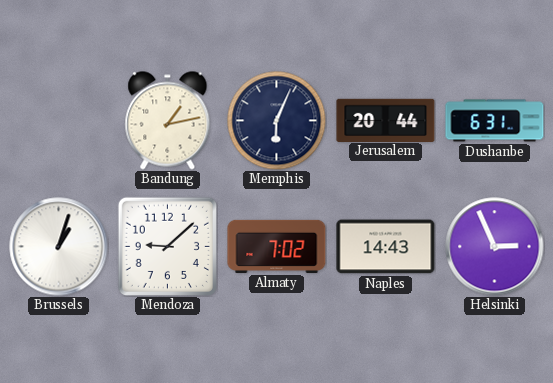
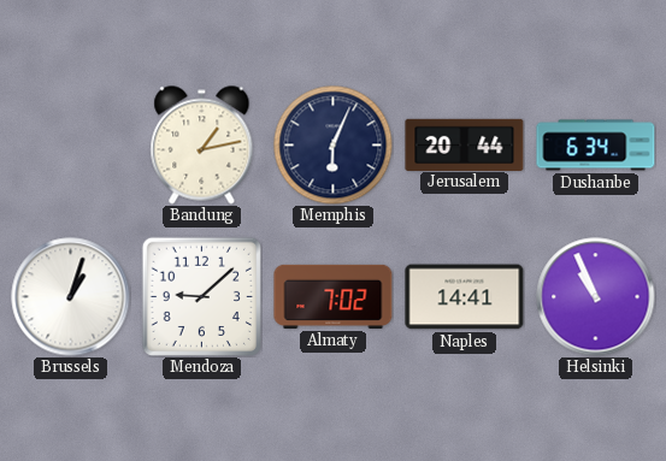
Dushanbe: 6:31 -> 6:34
Naples: 14:43 -> 14:41
Helsinki: 2:56 -> 10:56
